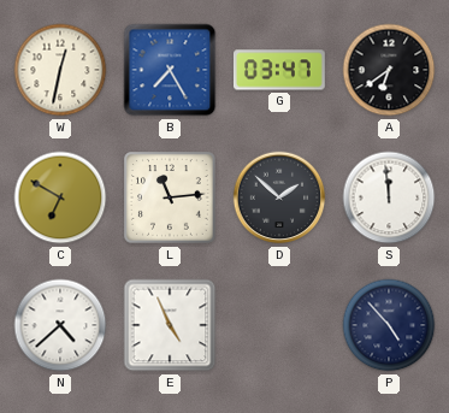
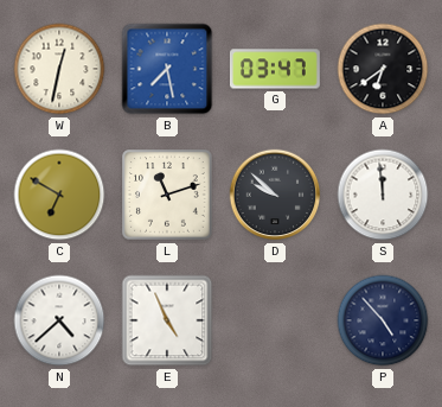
B: 7:25 -> 7:28
L: 11:14 -> 11:12
D: 1:52 -> 9:52
